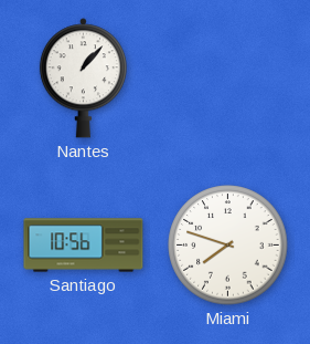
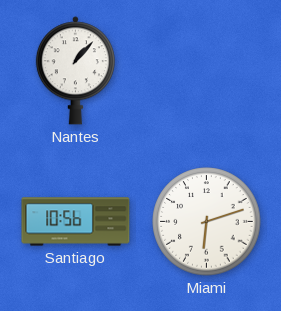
Miami: 7:48 -> 6:12
